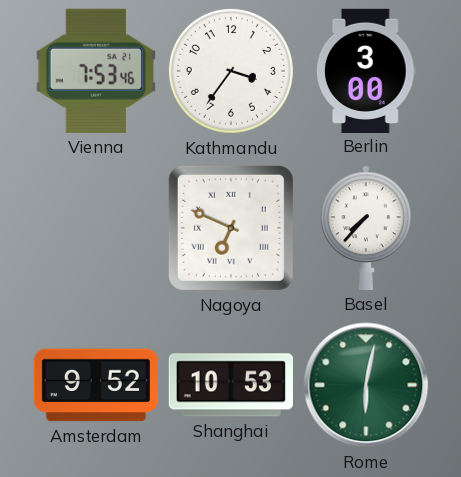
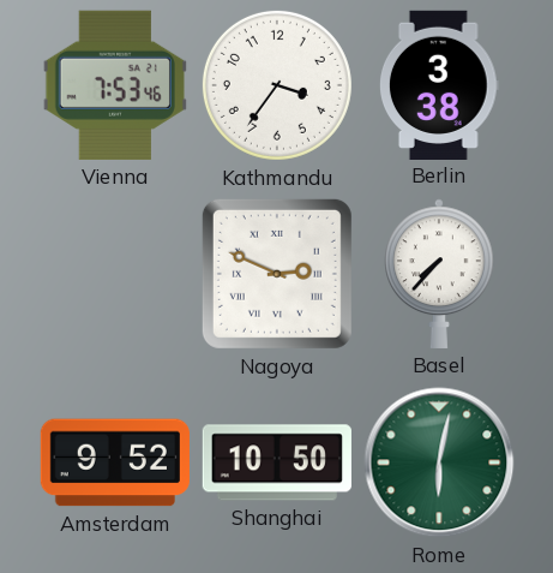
Berlin: 3:00 -> 3:38
Nagoya: 6:49 -> 2:49
Shanghai: 10:53 -> 10:50
